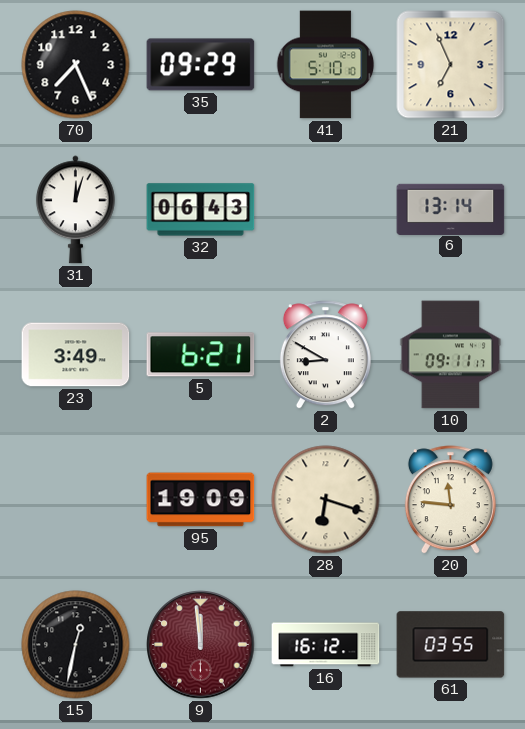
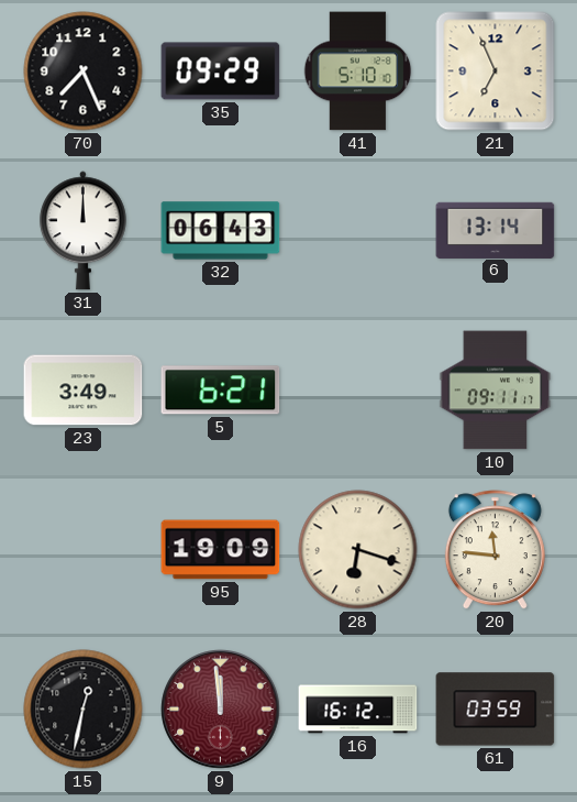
31: 12:03 -> 12:00
2: 8:50 -> none
61: 03:55 -> 03:59
